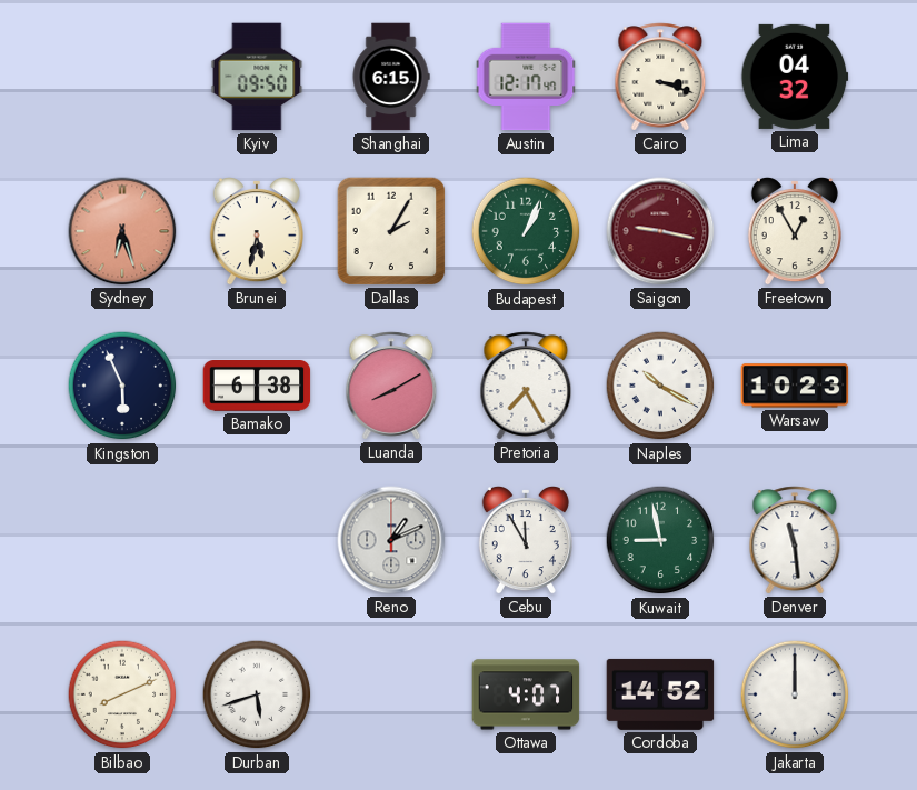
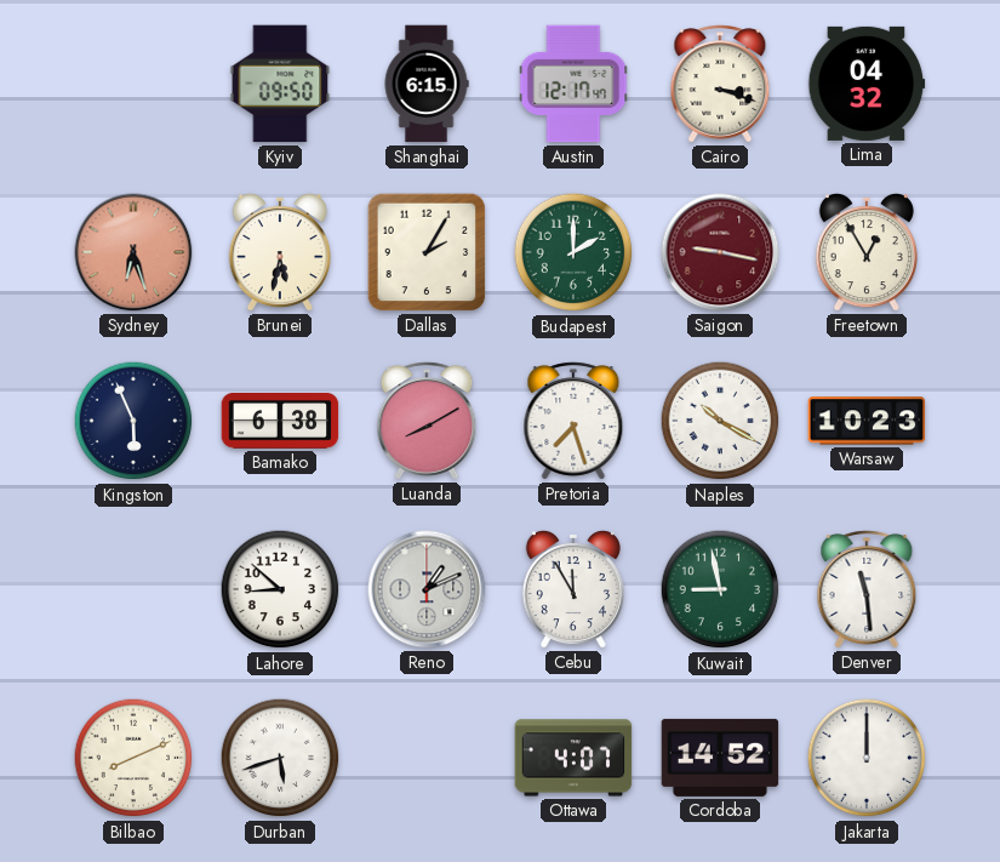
Budapest: 1:04 -> 2:00
Pretoria: 7:25 -> 7:27
Lahore: none -> 8:52
